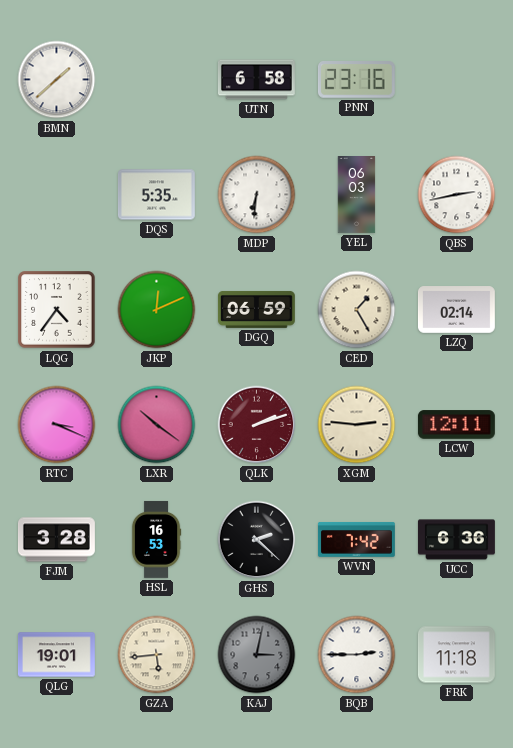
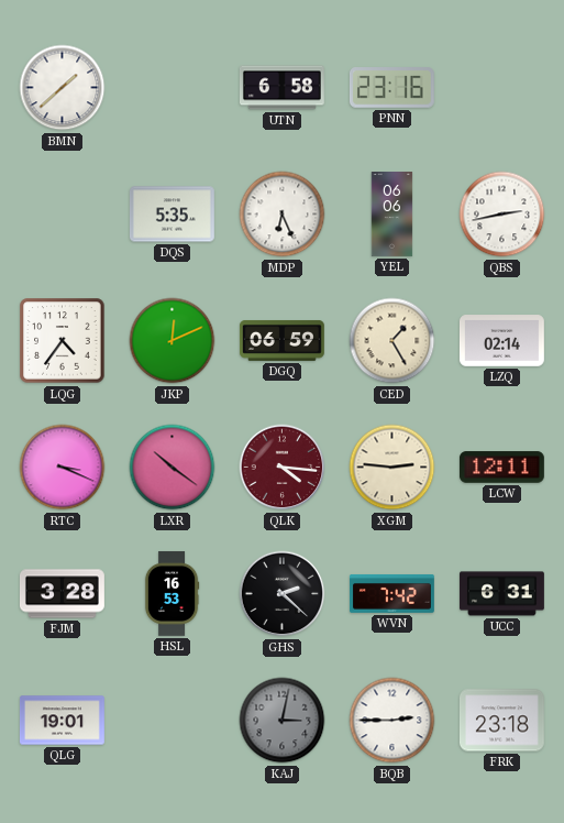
MDP: 6:31 -> 6:26
YEL: 06:03 -> 06:06
QLK: 2:12 -> 4:16
UCC: 6:36 -> 6:31
GZA: 5:44 -> none
FRK: 11:18 -> 23:18
